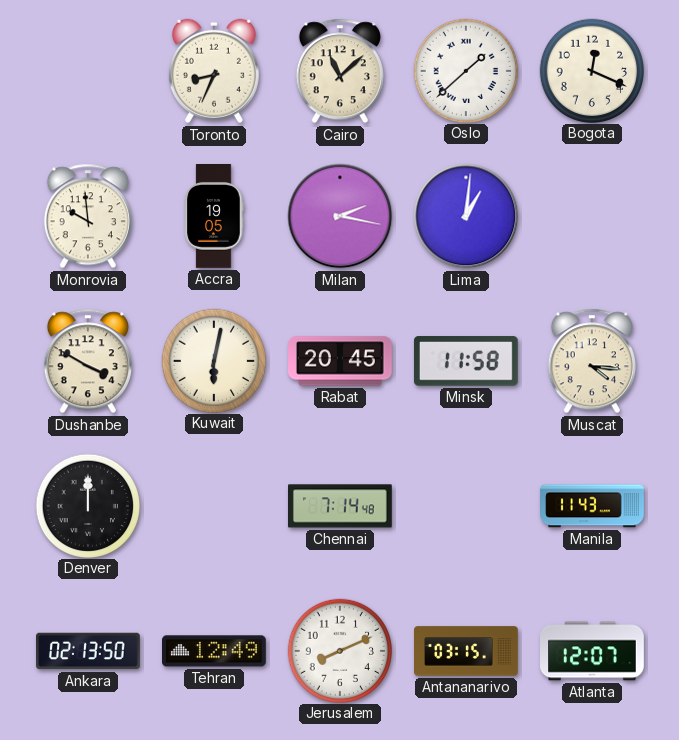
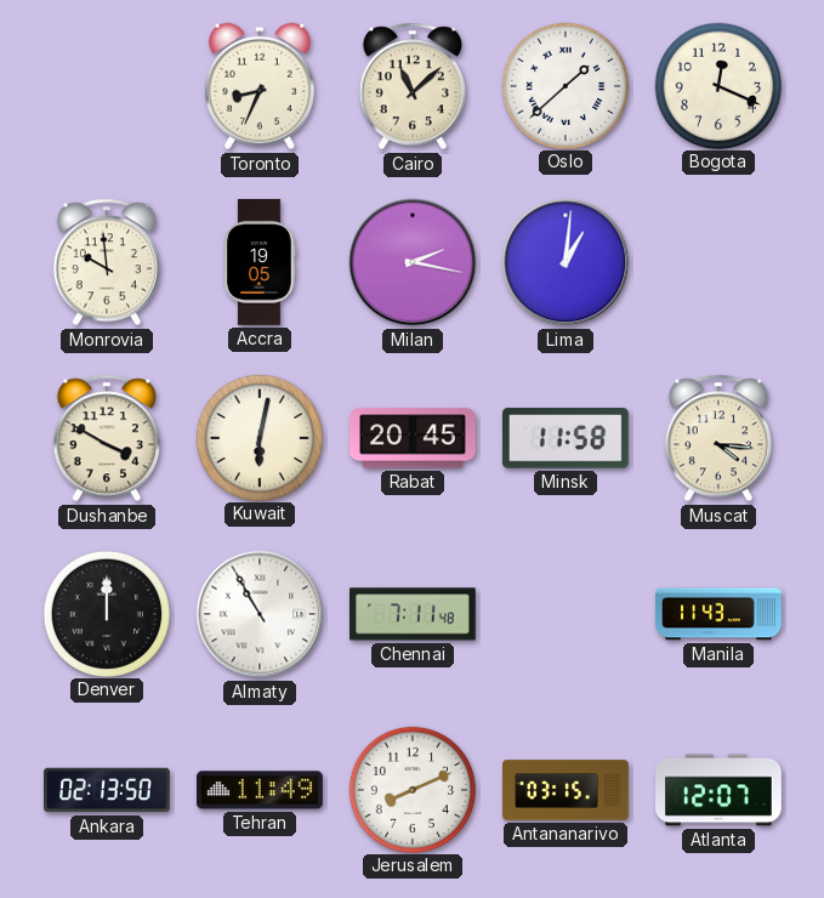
Almaty: none -> 10:55
Chennai: 7:14 -> 7:11
Tehran: 12:49 -> 11:49
